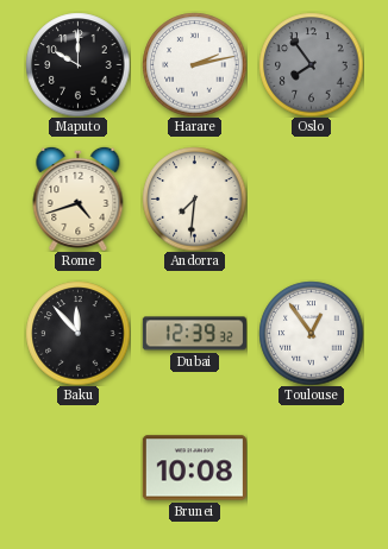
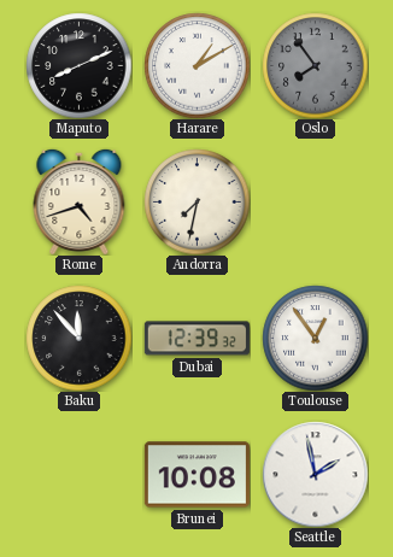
Maputo: 10:00 -> 8:11
Harare: 2:13 -> 1:10
Andorra: 7:31 -> 7:32
Seattle: none -> 1:58
